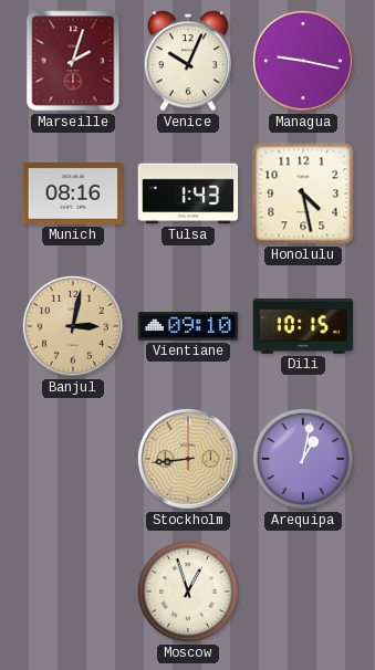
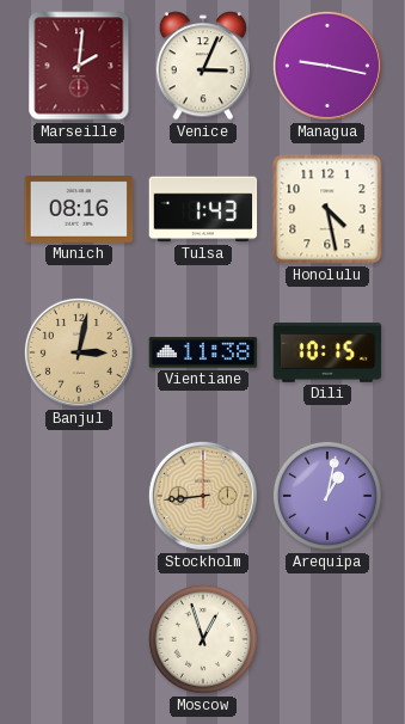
Marseille: 2:03 -> 2:01
Venice: 10:04 -> 3:04
Vientiane: 09:10 -> 11:38
